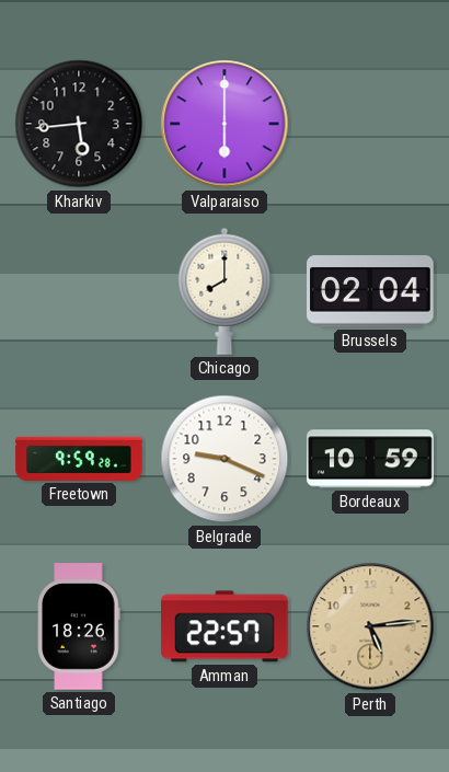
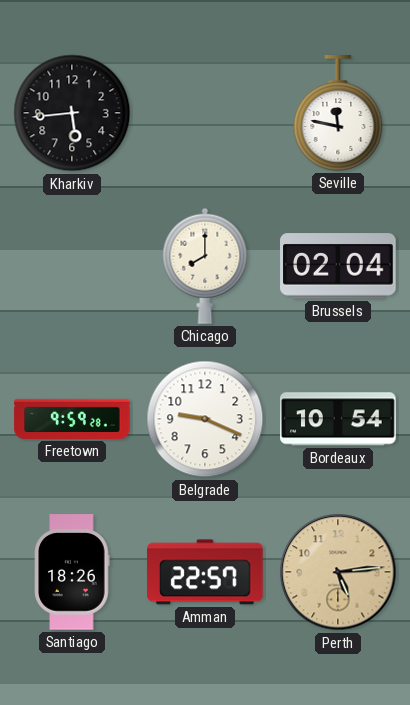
Valparaiso: 6:00 -> none
Seville: none -> 11:47
Bordeaux: 10:59 -> 10:54
